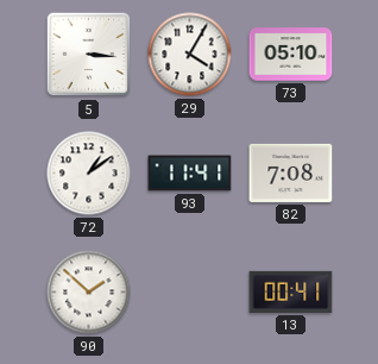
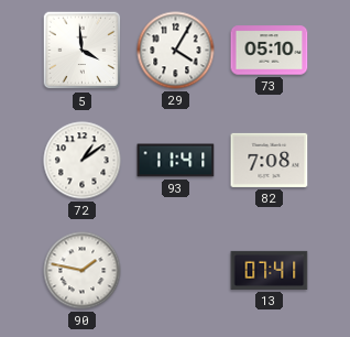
5: 3:16 -> 3:59
90: 1:52 -> 1:47
13: 00:41 -> 07:41
